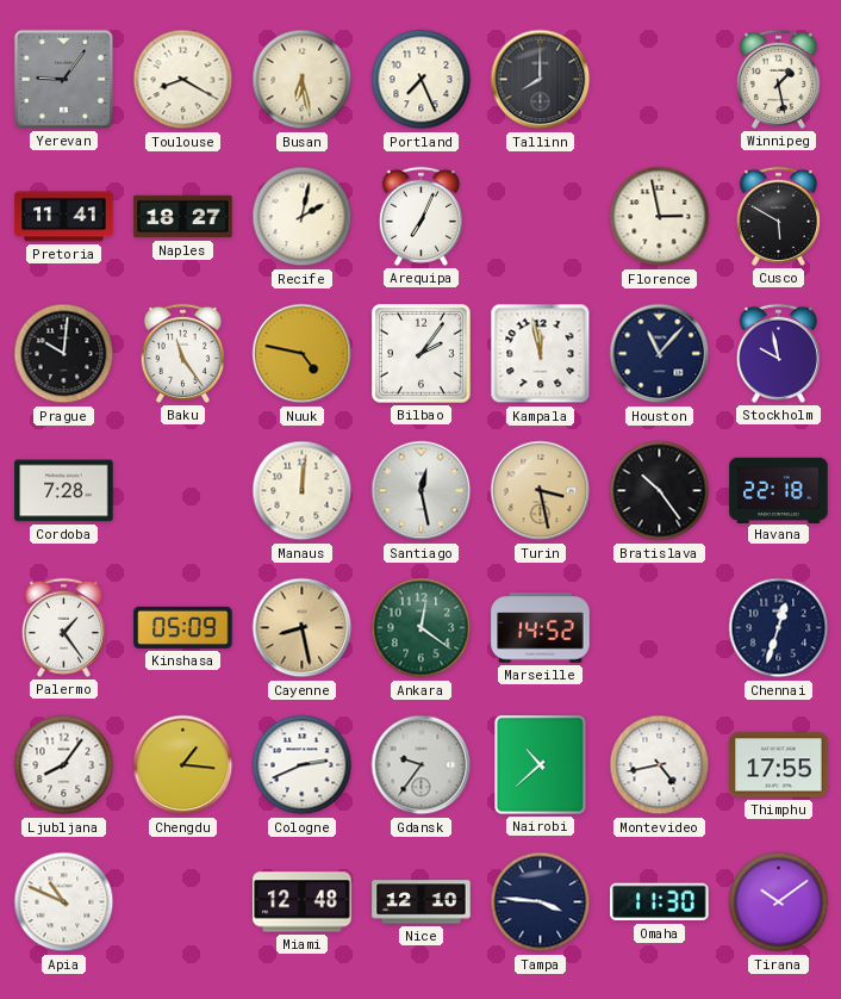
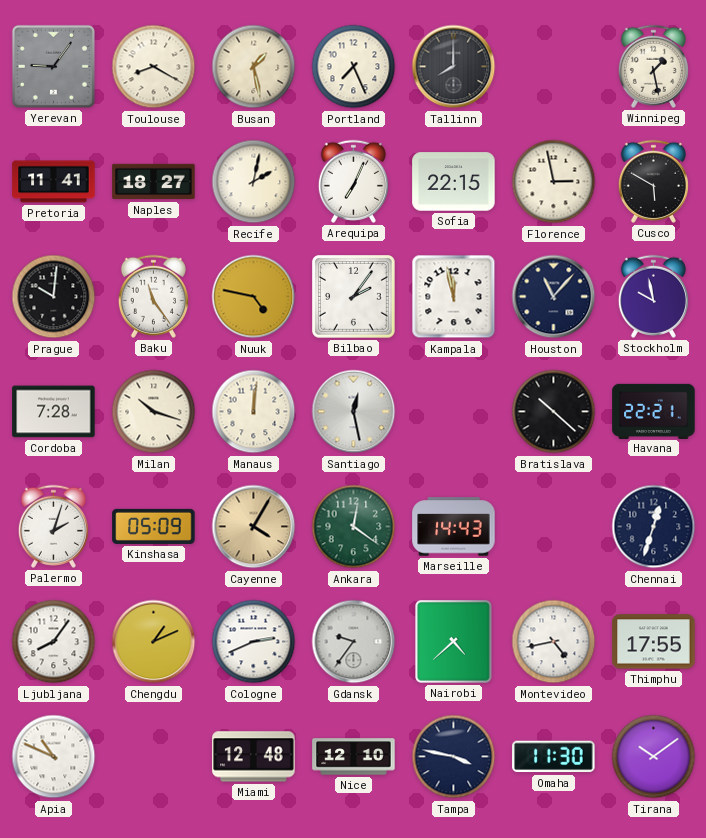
Busan: 6:28 -> 1:28
Sofia: none -> 22:15
Milan: none -> 10:18
Turin: 3:28 -> none
Bratislava: 10:24 -> 10:22
Havana: 22:18 -> 22:21
Palermo: 1:24 -> 2:03
Cayenne: 8:28 -> 4:05
Marseille: 14:52 -> 14:43
Chengdu: 1:16 -> 1:11
Nairobi: 10:38 -> 4:38
Tampa: 3:46 -> 3:47
